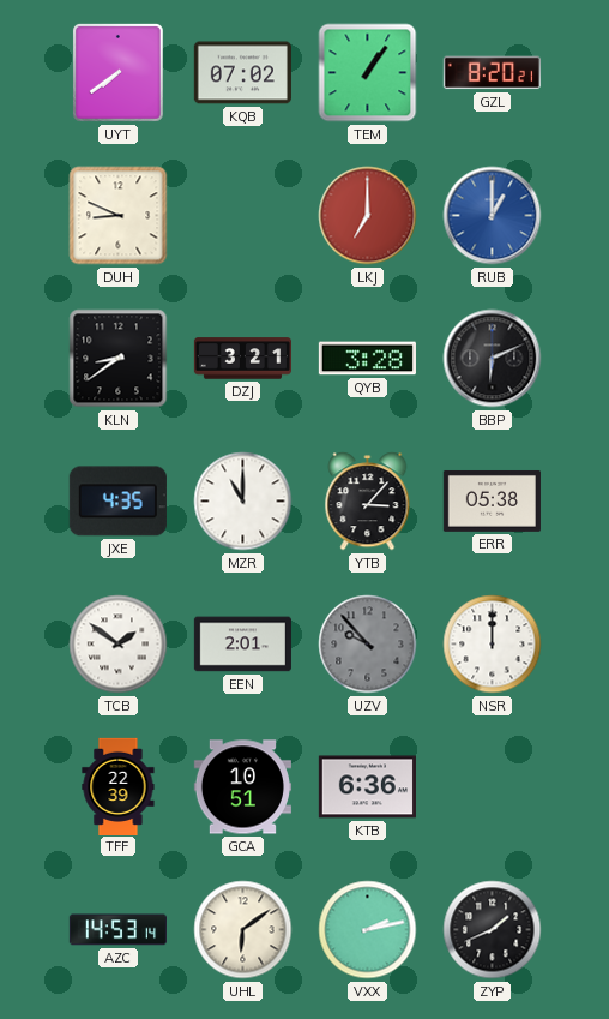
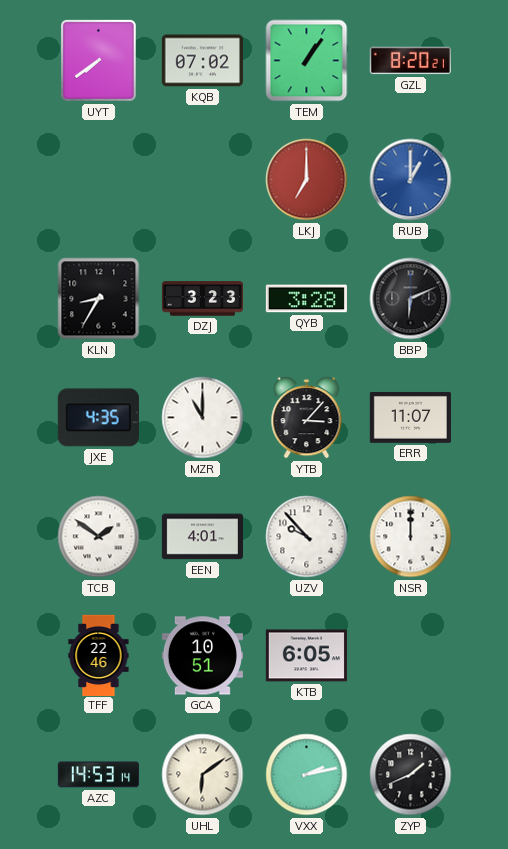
DUH: 8:49 -> none
KLN: 8:39 -> 8:35
DZJ: 3:21 -> 3:23
ERR: 05:38 -> 11:07
EEN: 2:01 -> 4:01
UZV dial: grey -> white
TFF: 22:39 -> 22:46
KTB: 6:36 -> 6:05
